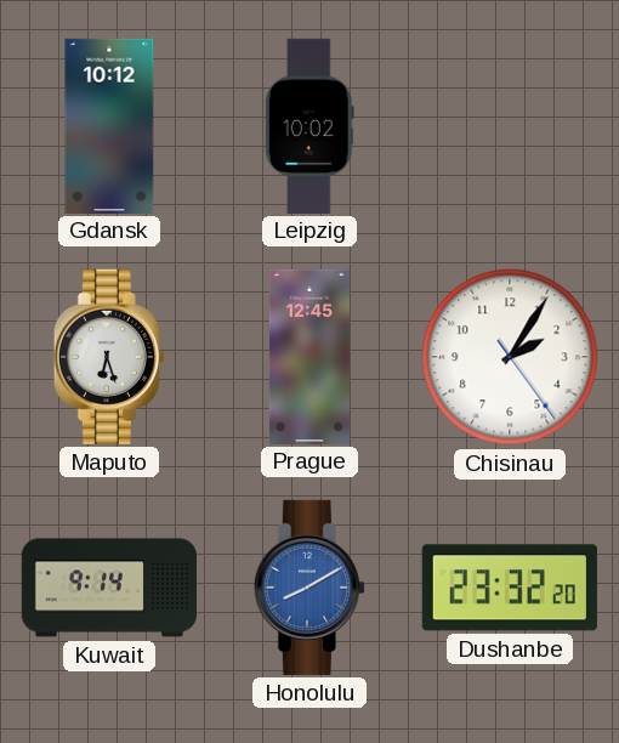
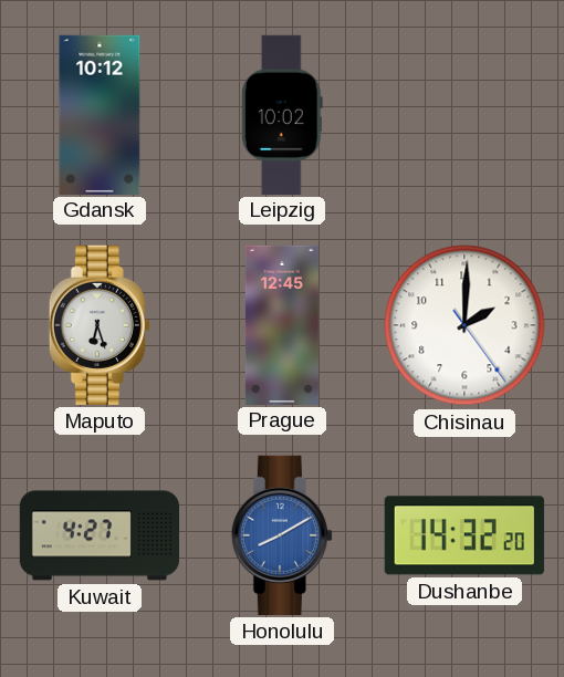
Chisinau: 2:05 -> 2:00
Kuwait: 9:14 -> 4:27
Dushanbe: 23:32 -> 14:32
